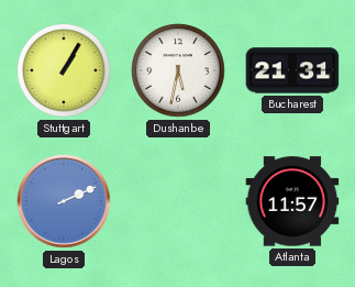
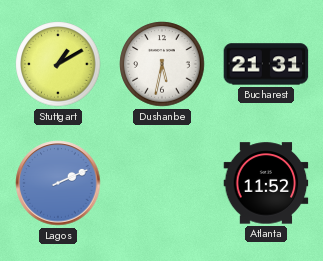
Stuttgart: 1:05 -> 1:10
Atlanta: 11:57 -> 11:52
